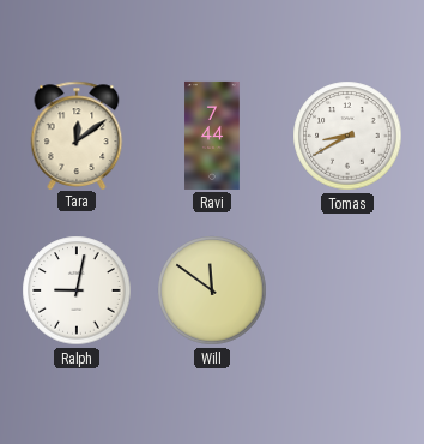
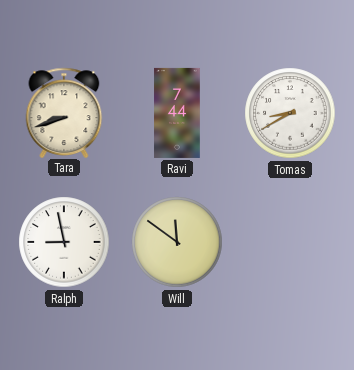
Tara: 12:09 -> 8:42
Ralph: 9:02 -> 8:58
